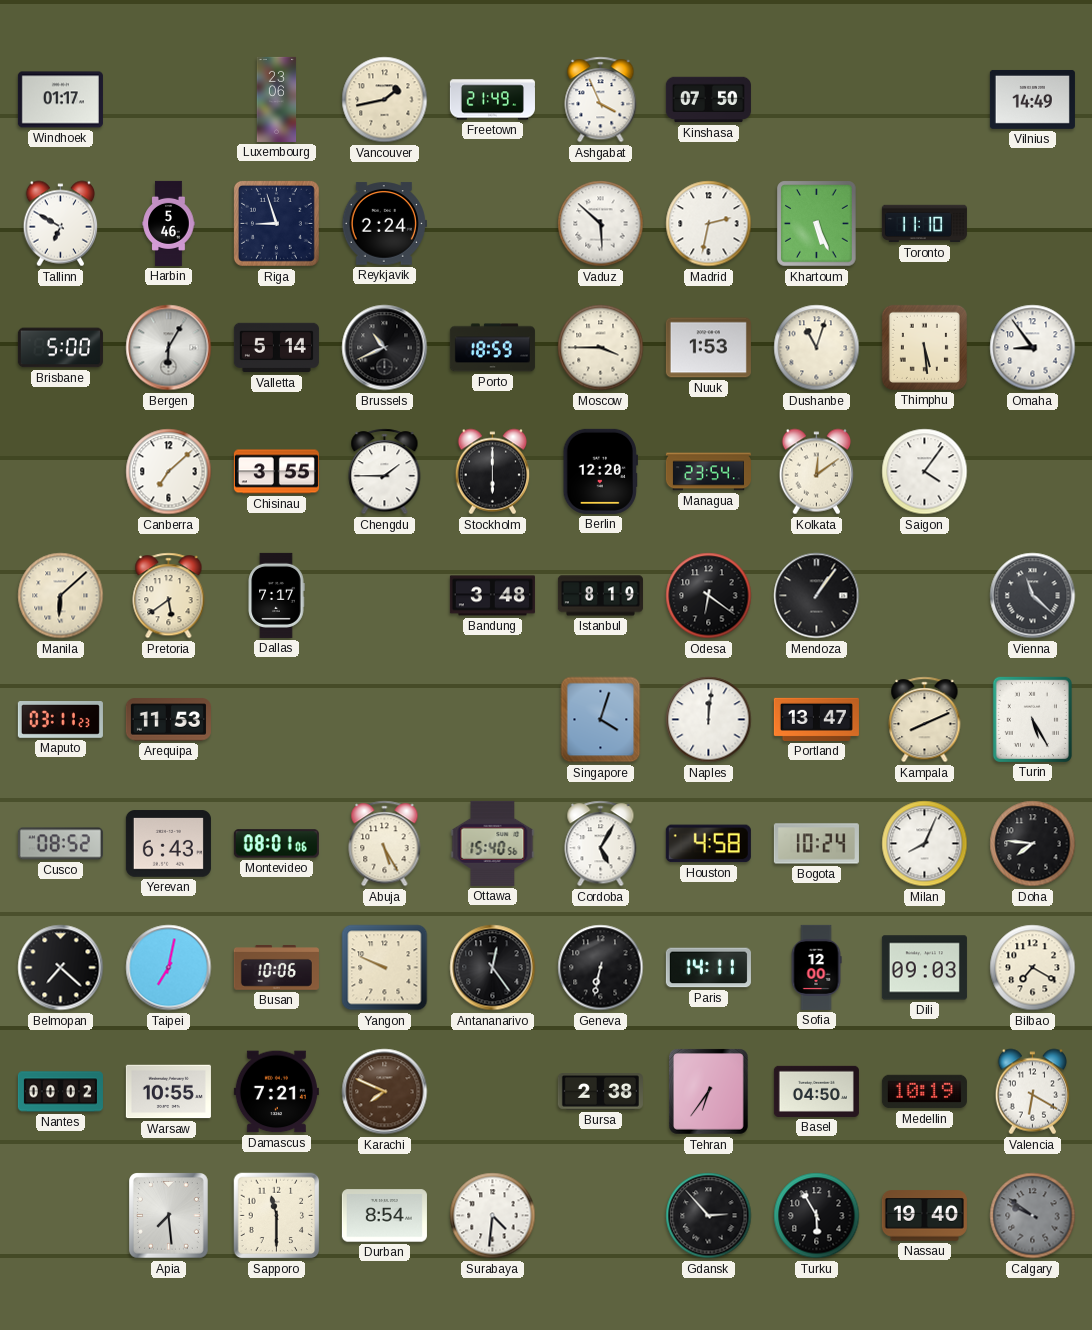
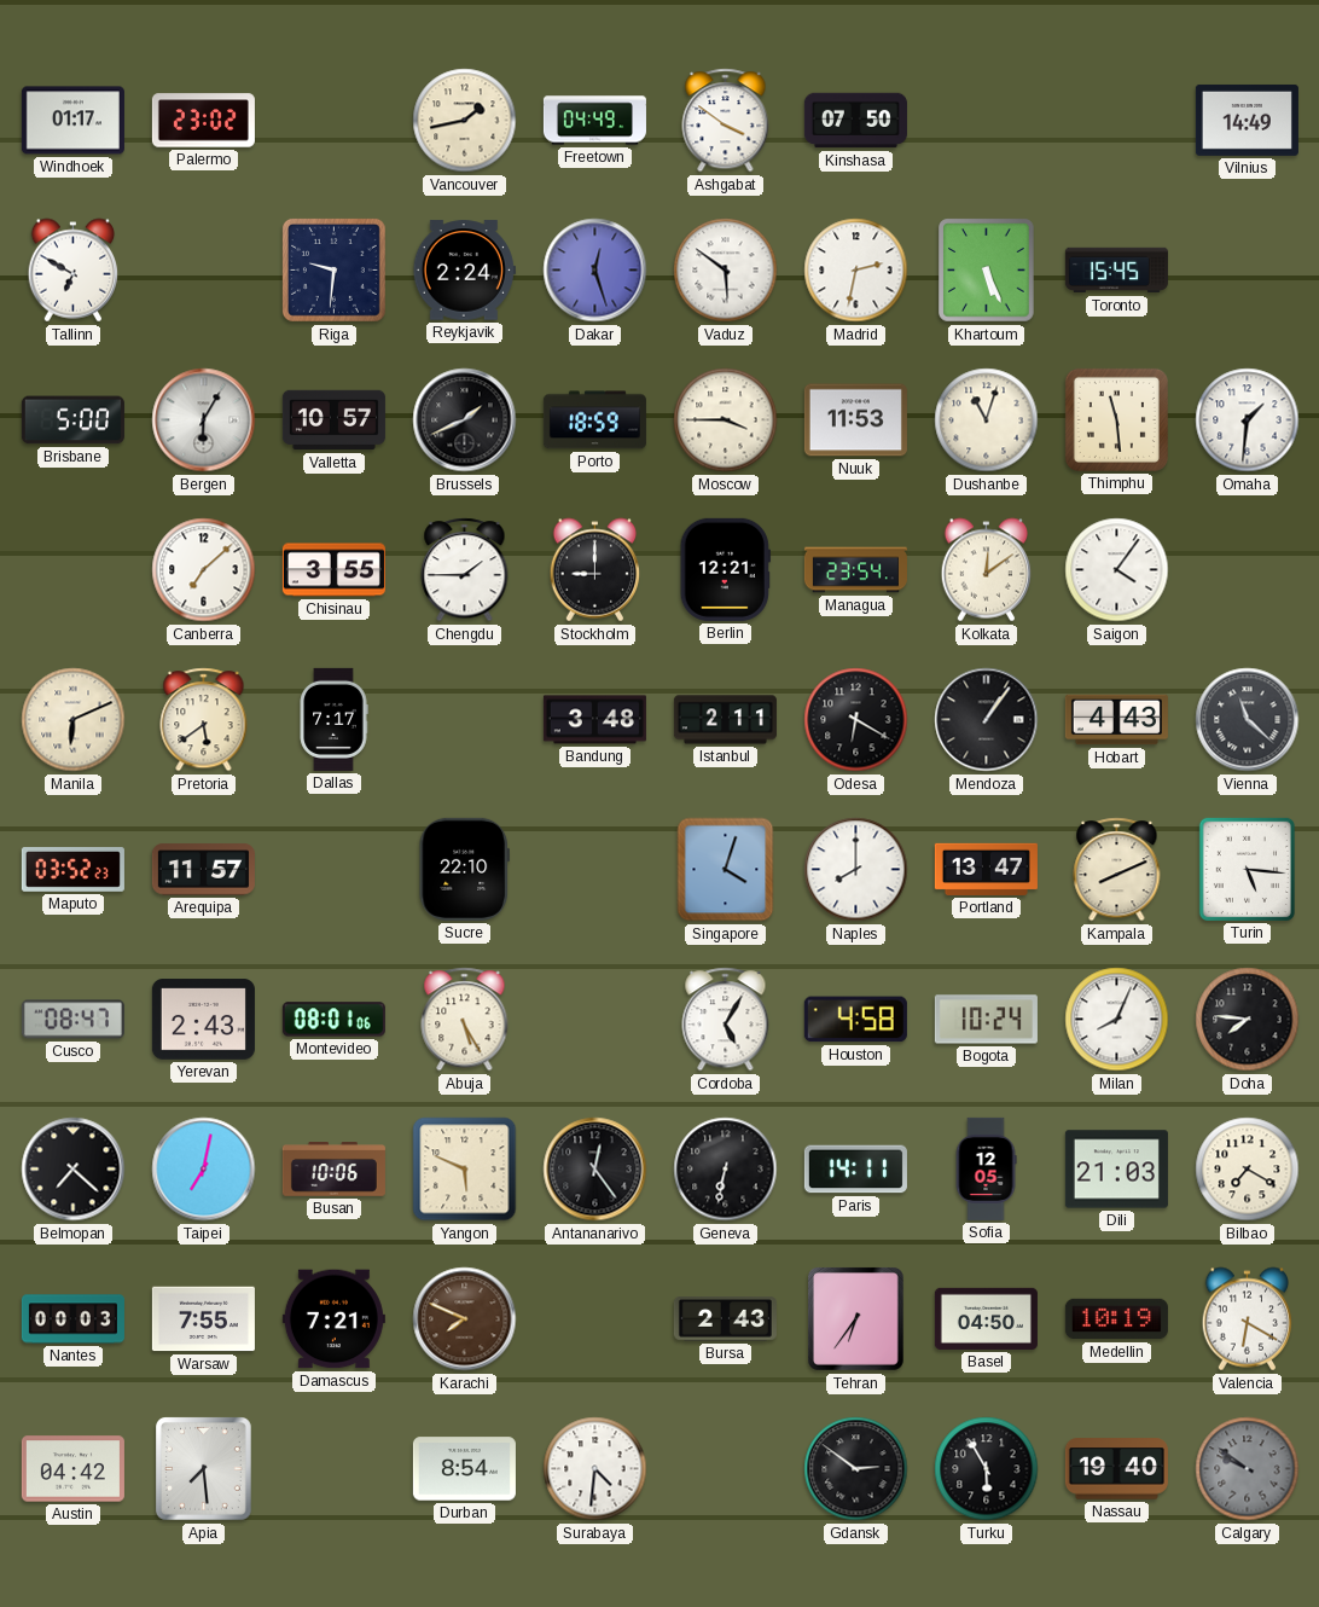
Palermo: none -> 23:02
Luxembourg: 23:06 -> none
Freetown: 21:49 -> 04:49
Ashgabat: 3:56 -> 3:51
Harbin: 5:46 -> none
Riga: 8:57 -> 9:31
Dakar: none -> 12:27
Vaduz: 5:52 -> 5:51
Toronto: 11:10 -> 15:45
Valletta: 5:14 -> 10:57
Brussels: 10:41 -> 1:41
Nuuk: 1:53 -> 11:53
Thimphu: 5:29 -> 11:29
Omaha: 8:54 -> 1:31
Stockholm: 6:00 -> 9:00
Berlin: 12:20 -> 12:21
Manila: 6:08 -> 6:11
Istanbul: 8:19 -> 2:11
Odesa: 6:21 -> 6:20
Hobart: none -> 4:43
Maputo: 03:11 -> 03:52
Arequipa: 11:53 -> 11:57
Sucre: none -> 22:10
Naples: 12:01 -> 8:00
Turin: 5:25 -> 5:16
Cusco: 08:52 -> 08:47
Yerevan: 6:43 -> 2:43
Ottawa: 15:40 -> none
Yangon: 9:49 -> 5:49
Sofia: 12:00 -> 12:05
Dili: 09:03 -> 21:03
Nantes: 00:02 -> 00:03
Warsaw: 10:55 -> 7:55
Bursa: 2:38 -> 2:43
Austin: none -> 04:42
Sapporo: 11:30 -> none
Gdansk: 2:53 -> 2:51
